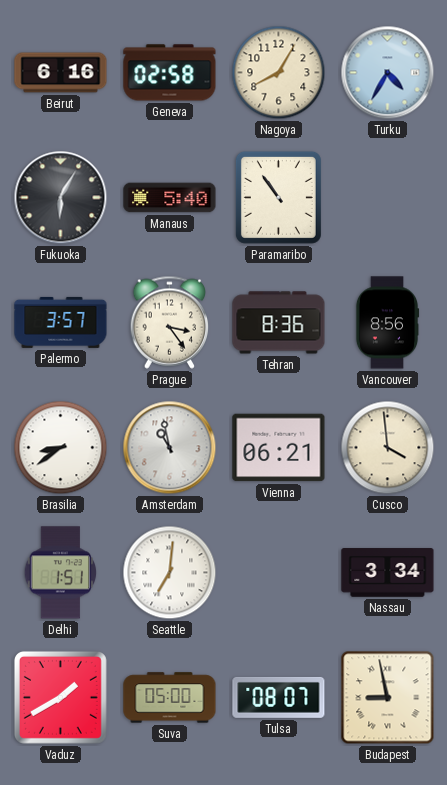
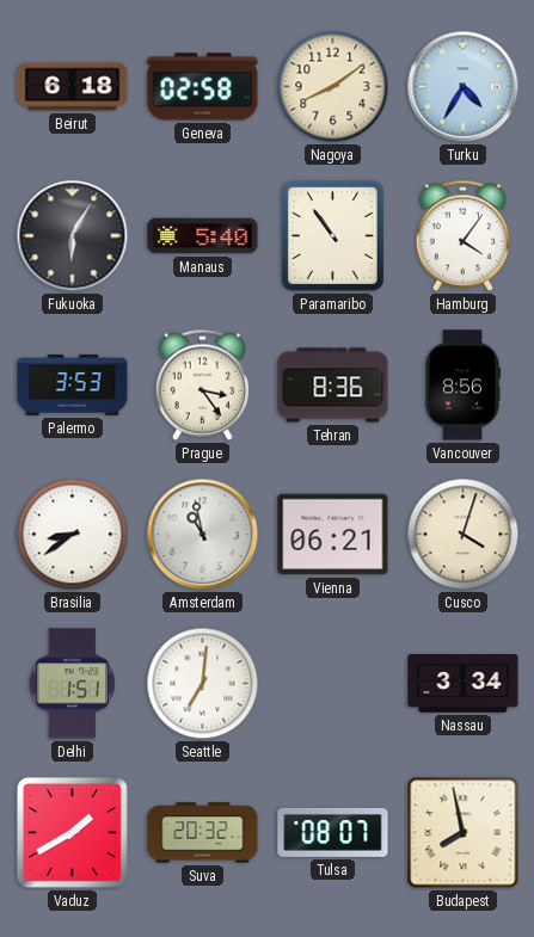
Beirut: 6:16 -> 6:18
Nagoya: 8:05 -> 8:09
Hamburg: none -> 4:06
Palermo: 3:57 -> 3:53
Cusco: 3:59 -> 4:03
Suva: 05:00 -> 20:32
Budapest: 8:58 -> 7:58
